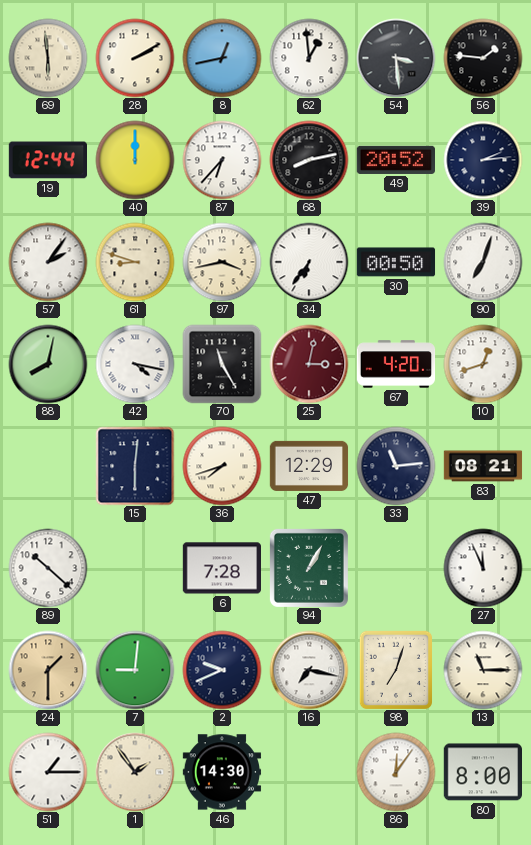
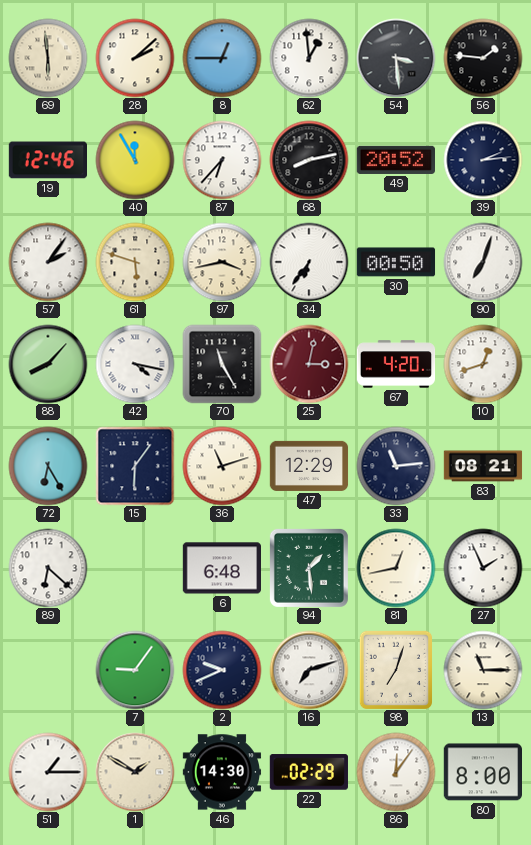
28: 2:10 -> 2:08
8: 12:43 -> 12:45
19: 12:44 -> 12:46
40: 12:00 -> 11:55
61: 8:48 -> 5:48
88: 8:02 -> 8:07
72: none -> 6:25
15: 6:01 -> 6:06
36: 7:42 -> 11:12
89: 10:22 -> 6:22
6: 7:28 -> 6:48
94: 1:05 -> 1:29
81: none -> 12:43
27: 11:56 -> 1:56
24: 1:30 -> none
7: 9:01 -> 9:06
16: 7:17 -> 7:12
1: 1:54 -> 1:50
22: none -> 02:29
